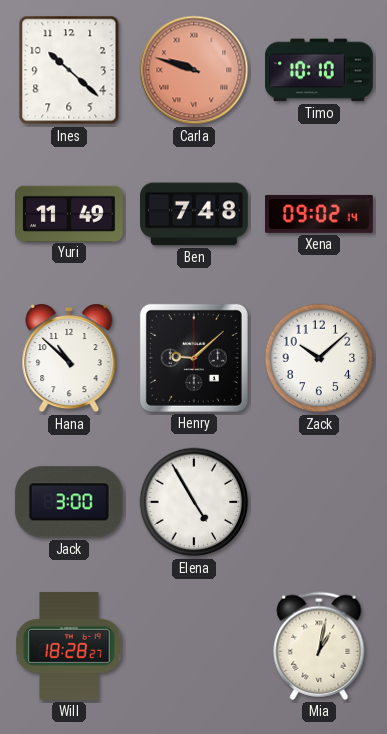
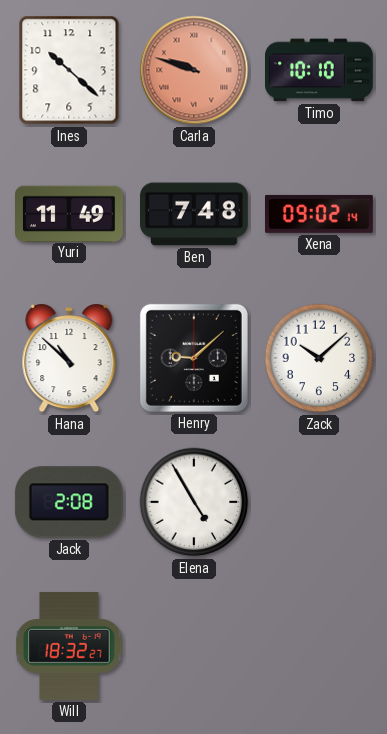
Jack: 3:00 -> 2:08
Will: 18:28 -> 18:32
Mia: 1:02 -> none
